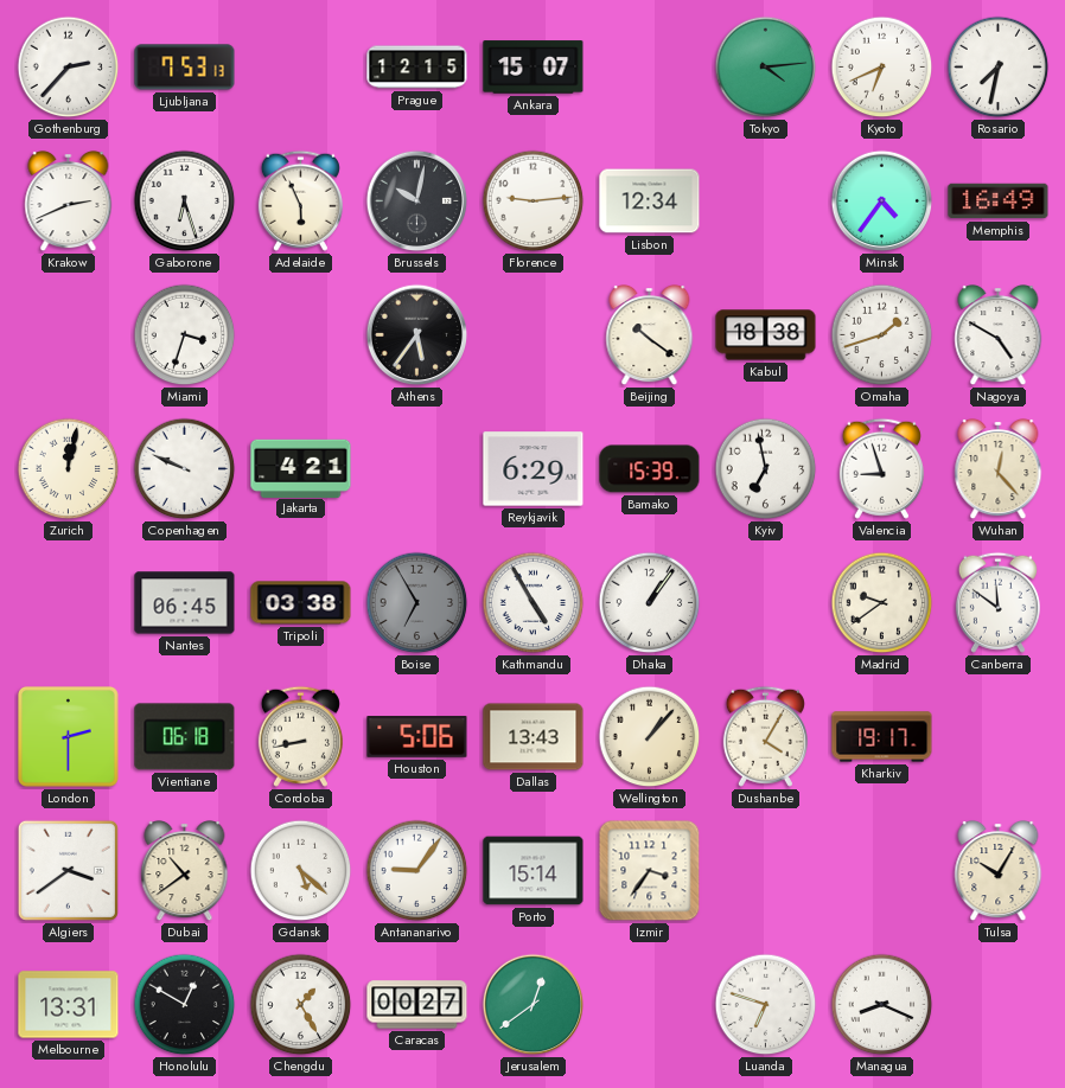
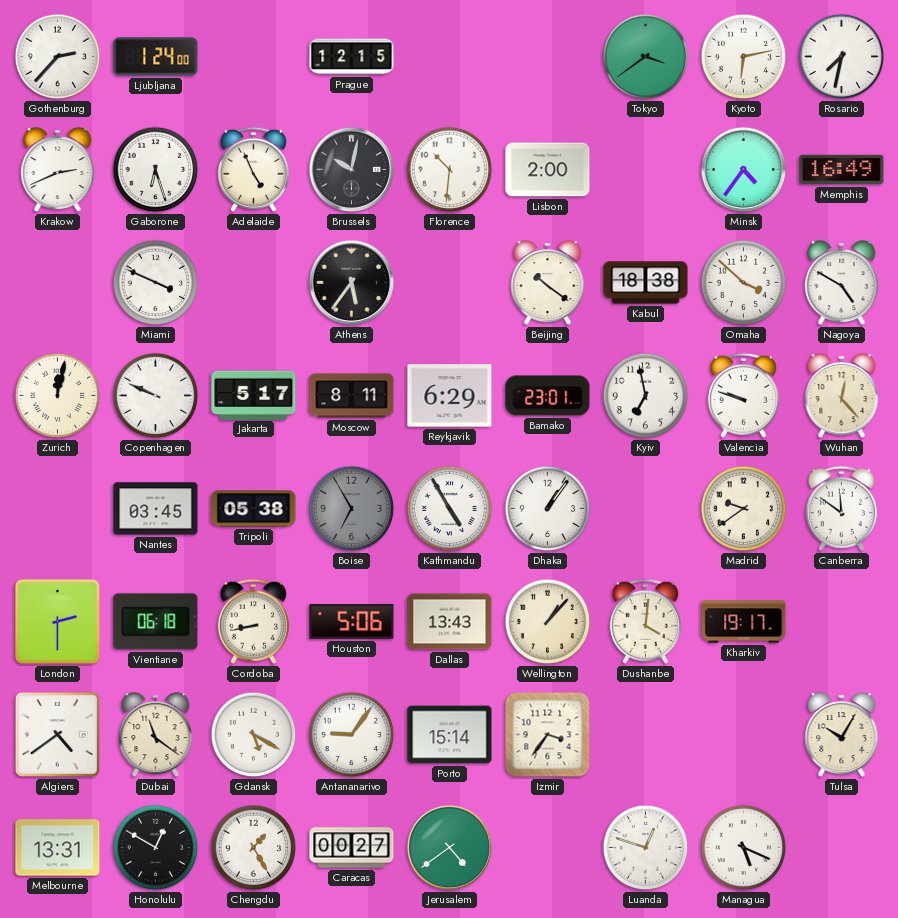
Ljubljana: 7:53 -> 1:24
Ankara: 15:07 -> none
Tokyo: 4:14 -> 3:39
Kyoto: 6:41 -> 6:13
Adelaide: 5:56 -> 4:56
Florence: 9:14 -> 10:31
Lisbon: 12:34 -> 2:00
Miami: 3:33 -> 3:49
Omaha: 1:42 -> 3:52
Jakarta: 4:21 -> 5:17
Moscow: none -> 8:11
Bamako: 15:39 -> 23:01
Valencia: 8:57 -> 9:48
Nantes: 06:45 -> 03:45
Tripoli: 03:38 -> 05:38
Dushanbe: 4:05 -> 4:01
Algiers: 3:39 -> 4:39
Dubai: 10:39 -> 11:21
Gdansk: 5:22 -> 5:20
Jerusalem: 12:39 -> 4:39
Luanda: 6:48 -> 12:48
Managua: 8:19 -> 5:19
